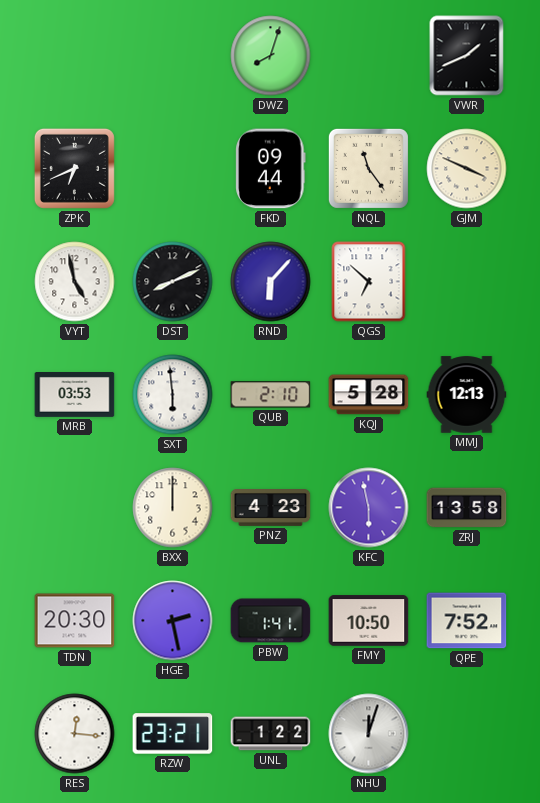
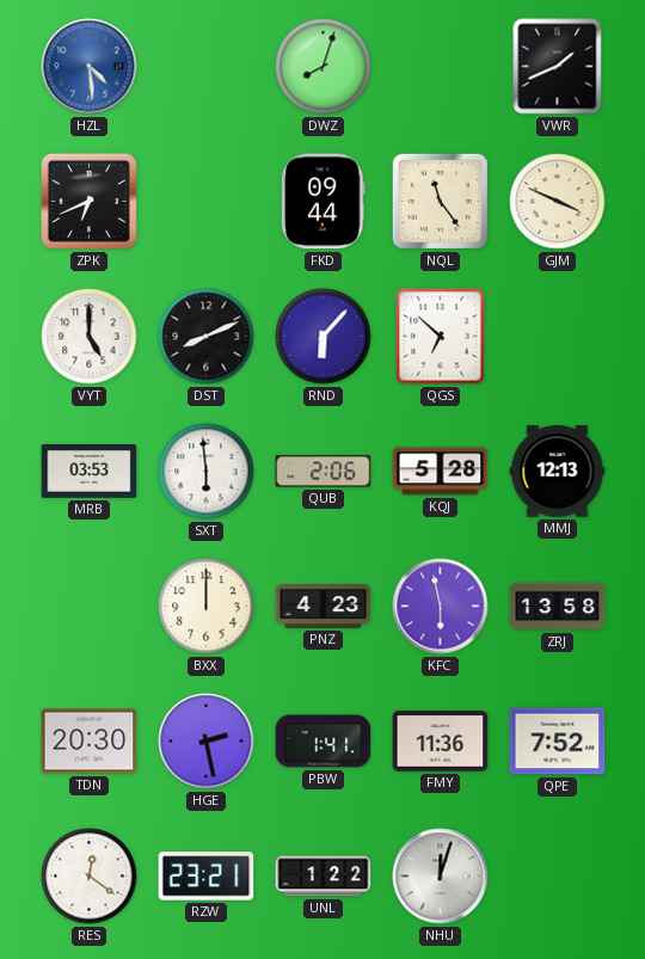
HZL: none -> 4:29
VYT: 4:58 -> 5:00
QUB: 2:10 -> 2:06
FMY: 10:50 -> 11:36
RES: 12:16 -> 12:21
